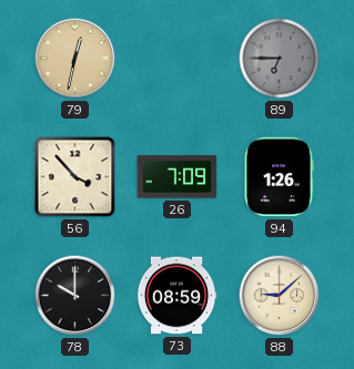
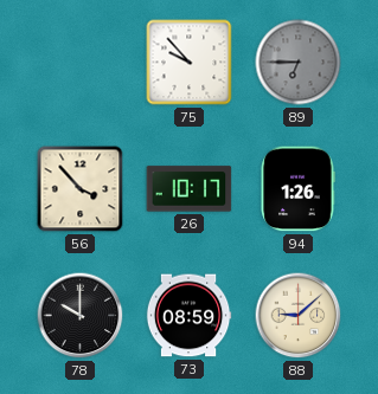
79: 12:32 -> none
75: none -> 9:53
26: 7:09 -> 10:17
